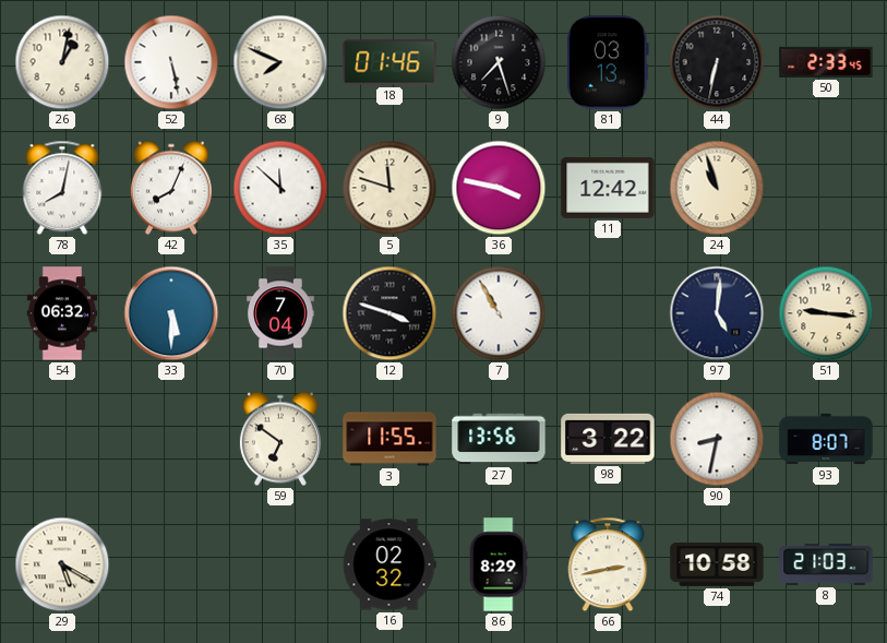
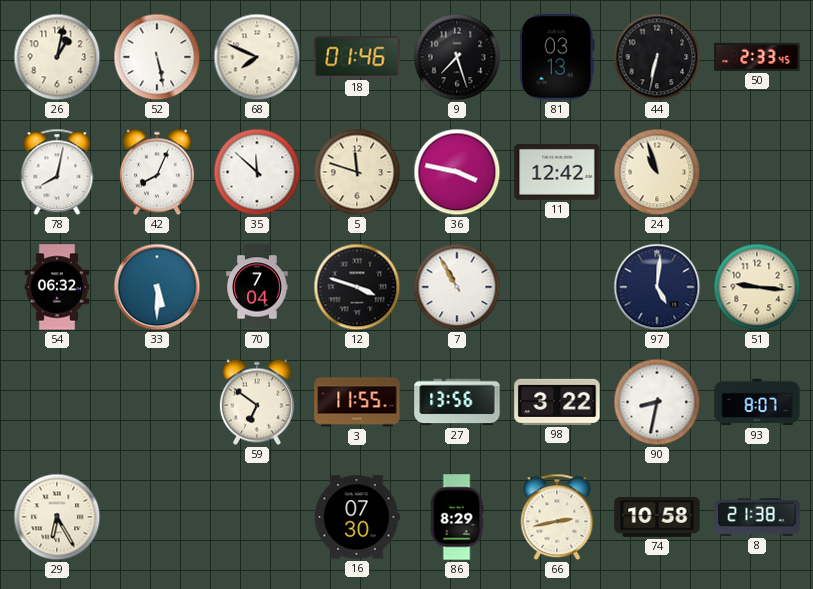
29: 5:20 -> 6:25
16: 02:32 -> 07:30
8: 21:03 -> 21:38
